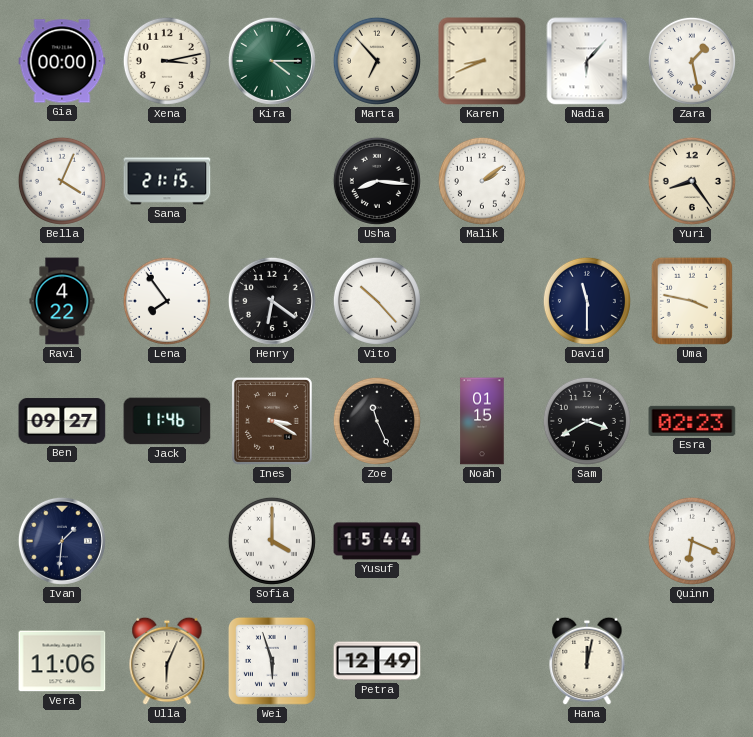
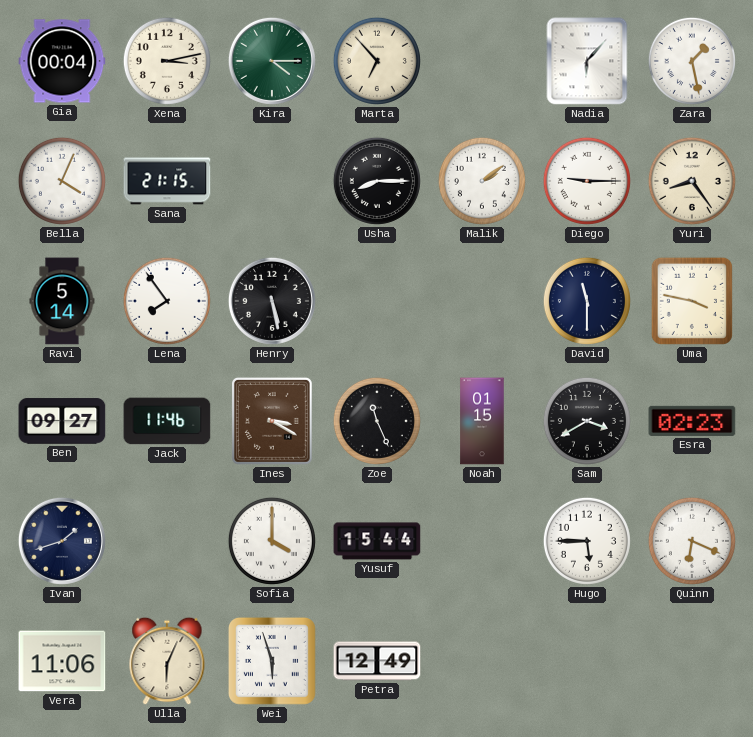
Gia: 00:00 -> 00:04
Karen: 8:41 -> none
Usha: 8:16 -> 8:15
Diego: none -> 9:15
Ravi: 4:22 -> 5:14
Henry: 6:21 -> 5:28
Vito: 10:23 -> none
Ivan: 1:31 -> 1:42
Hugo: none -> 5:45
Hana: 12:02 -> none
